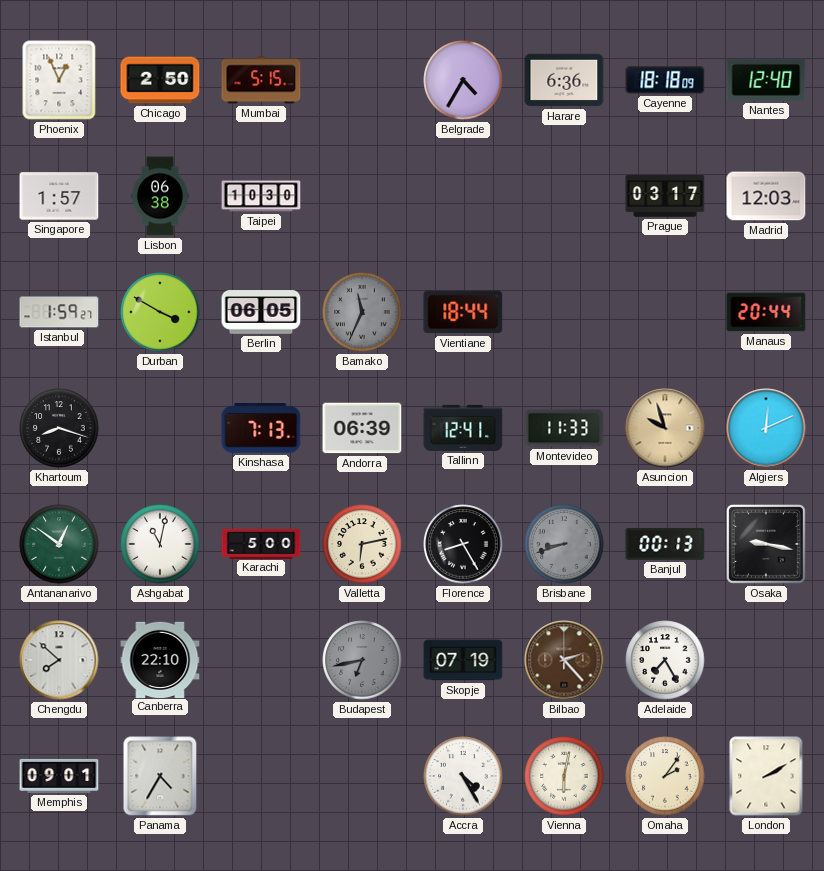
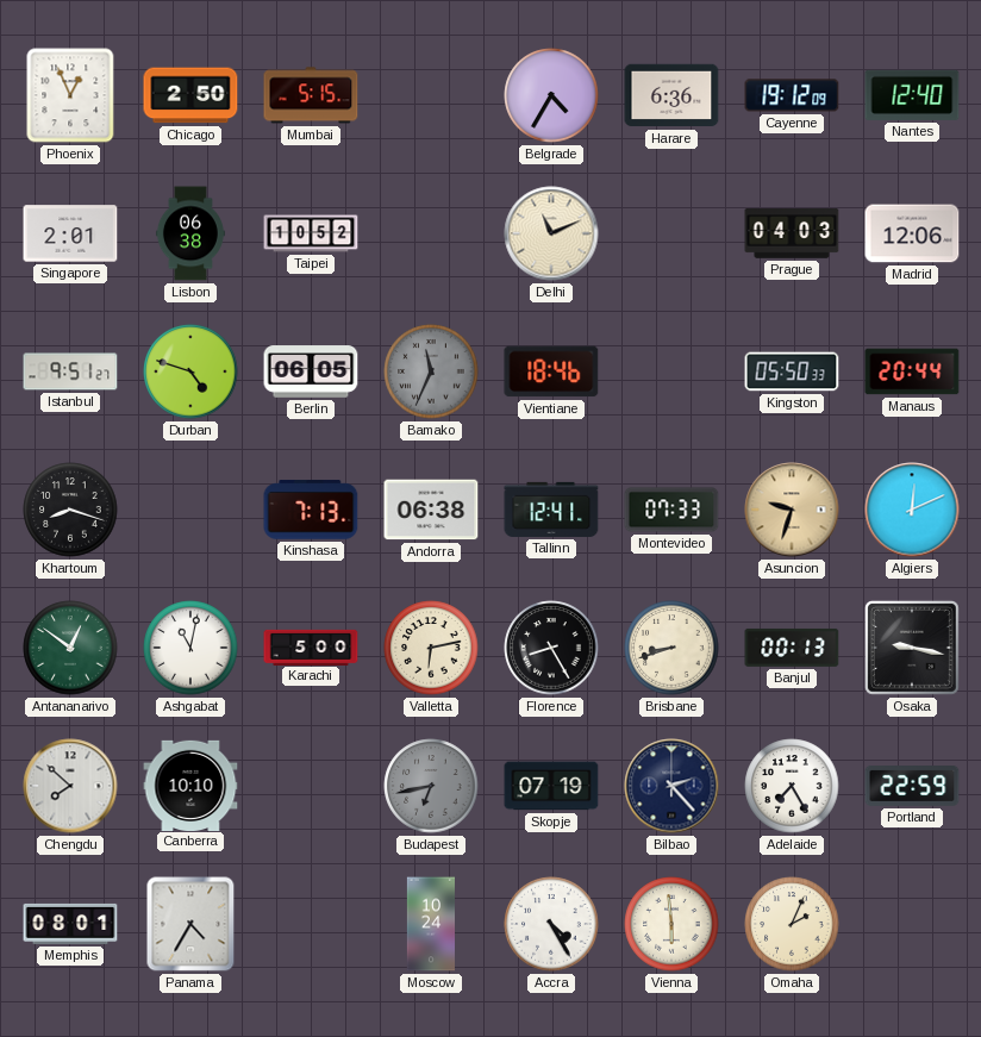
Cayenne: 18:18 -> 19:12
Singapore: 1:57 -> 2:01
Taipei: 10:30 -> 10:52
Delhi: none -> 11:11
Prague: 03:17 -> 04:03
Madrid: 12:03 -> 12:06
Istanbul: 1:59 -> 9:51
Durban: 3:50 -> 4:48
Vientiane: 18:44 -> 18:46
Kingston: none -> 05:50
Andorra: 06:39 -> 06:38
Montevideo: 11:33 -> 07:33
Asuncion: 9:57 -> 9:33
Brisbane dial: grey -> cream
Canberra: 22:10 -> 10:10
Bilbao dial: brown -> navy
Portland: none -> 22:59
Memphis: 09:01 -> 08:01
Moscow: none -> 10:24
Vienna: 6:02 -> 5:59
Omaha: 2:06 -> 2:04
London: 2:10 -> none
